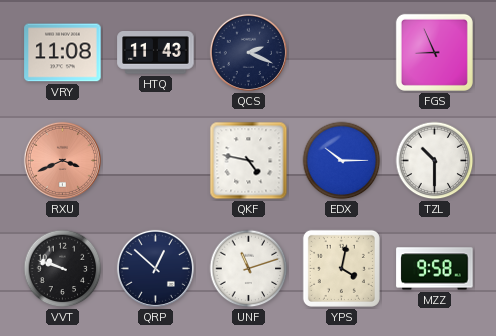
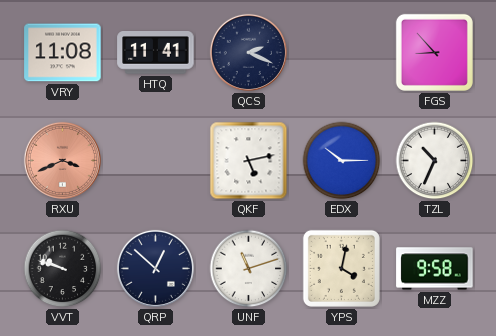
HTQ: 11:43 -> 11:41
FGS: 8:56 -> 8:53
QKF: 4:47 -> 5:13
TZL: 10:30 -> 10:34
